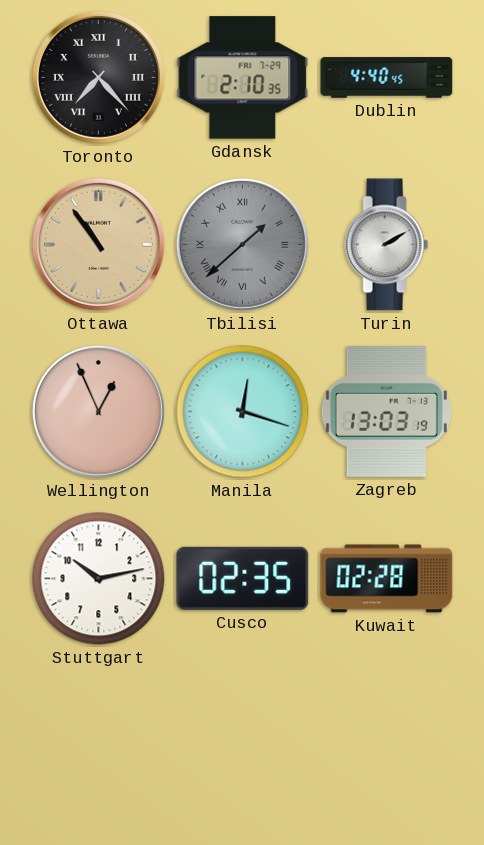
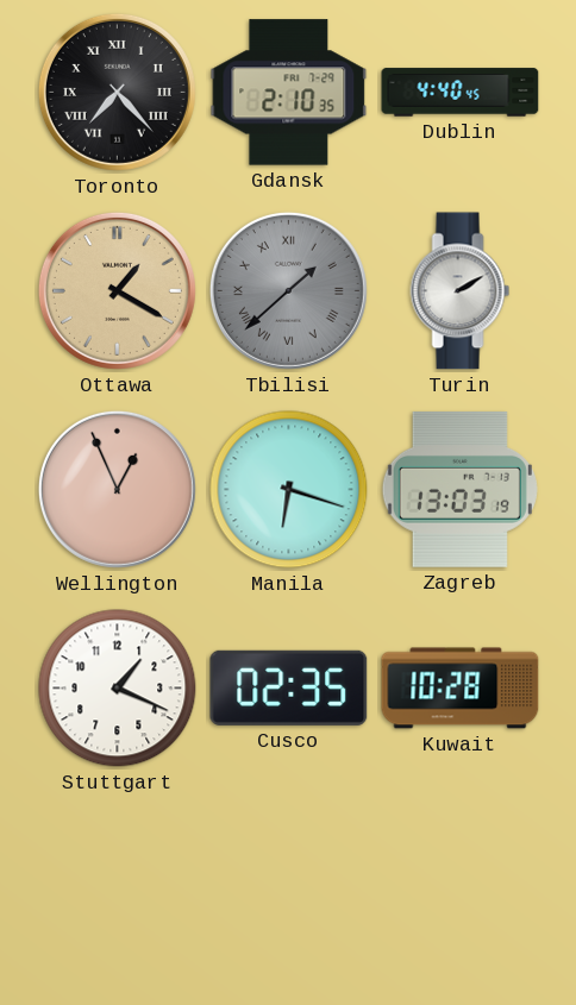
Ottawa: 10:54 -> 1:20
Manila: 12:18 -> 6:18
Stuttgart: 10:13 -> 1:19
Kuwait: 02:28 -> 10:28
